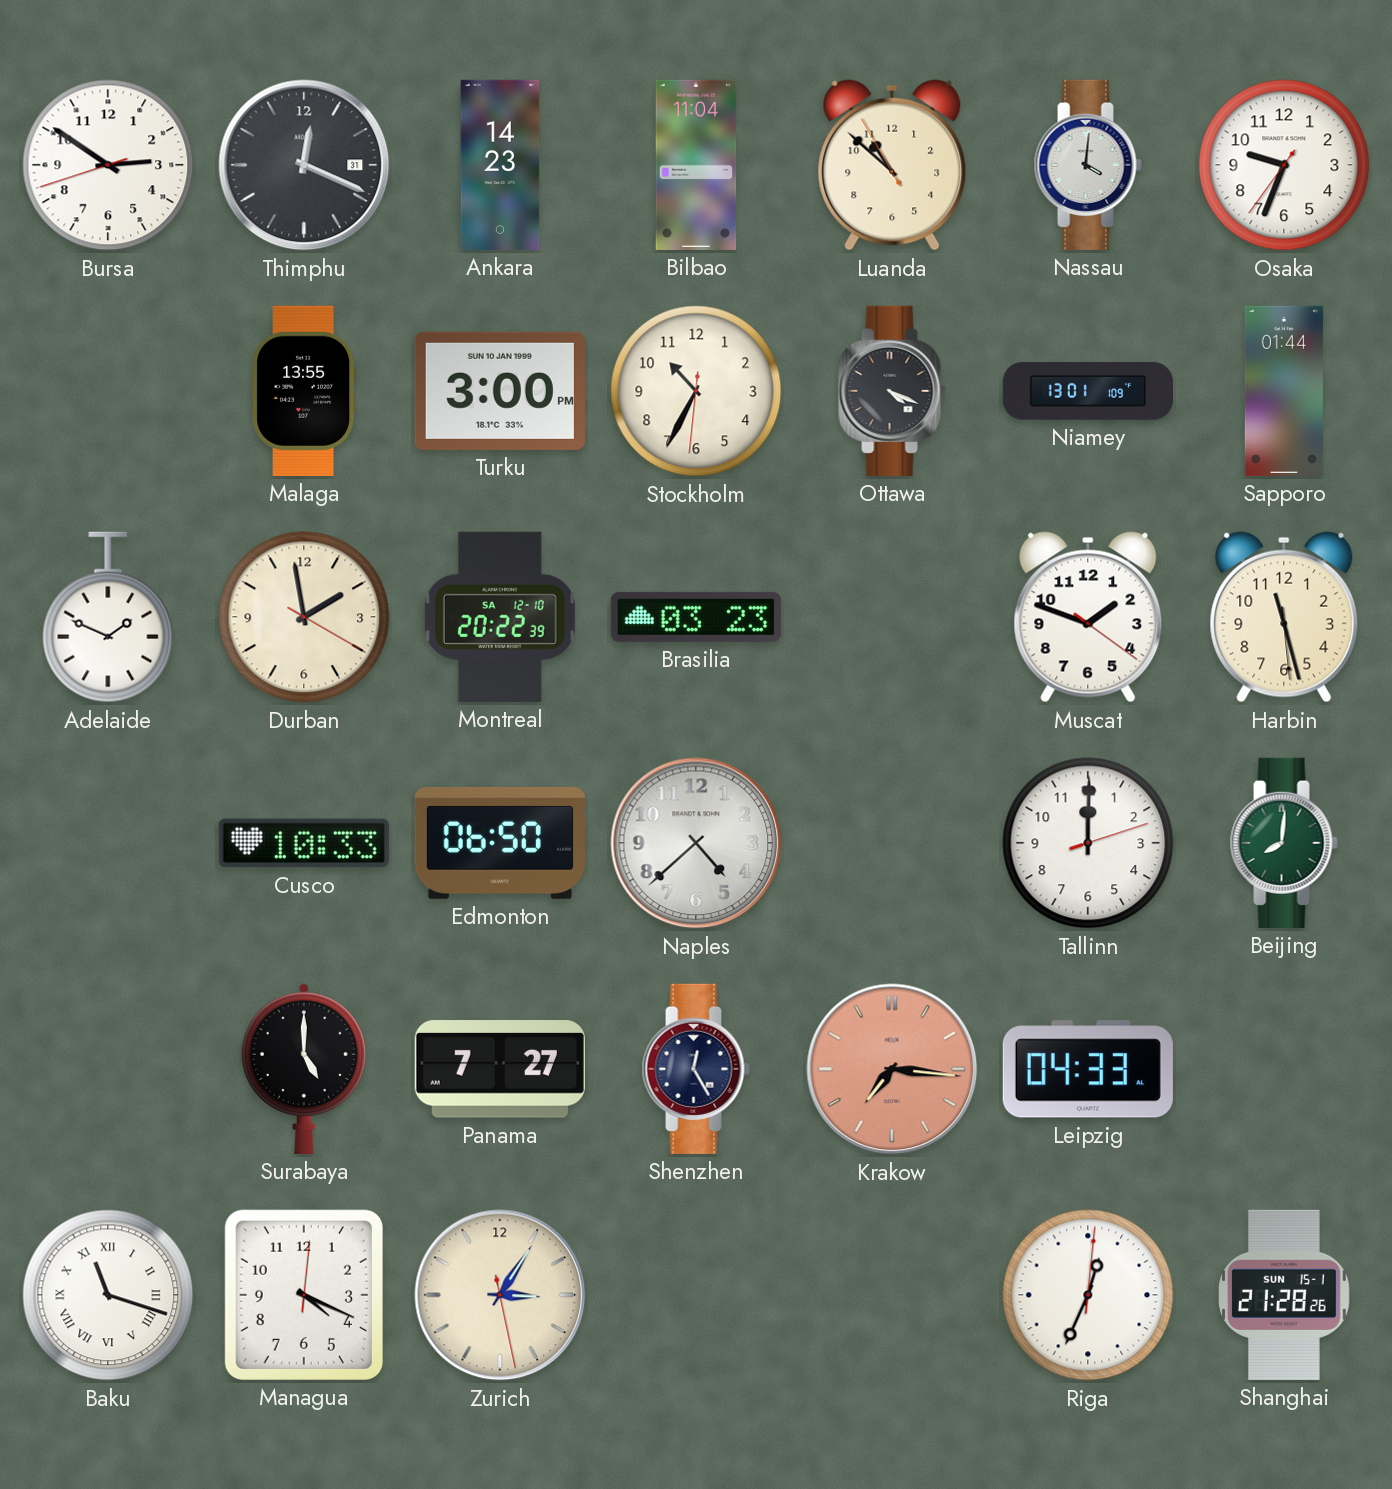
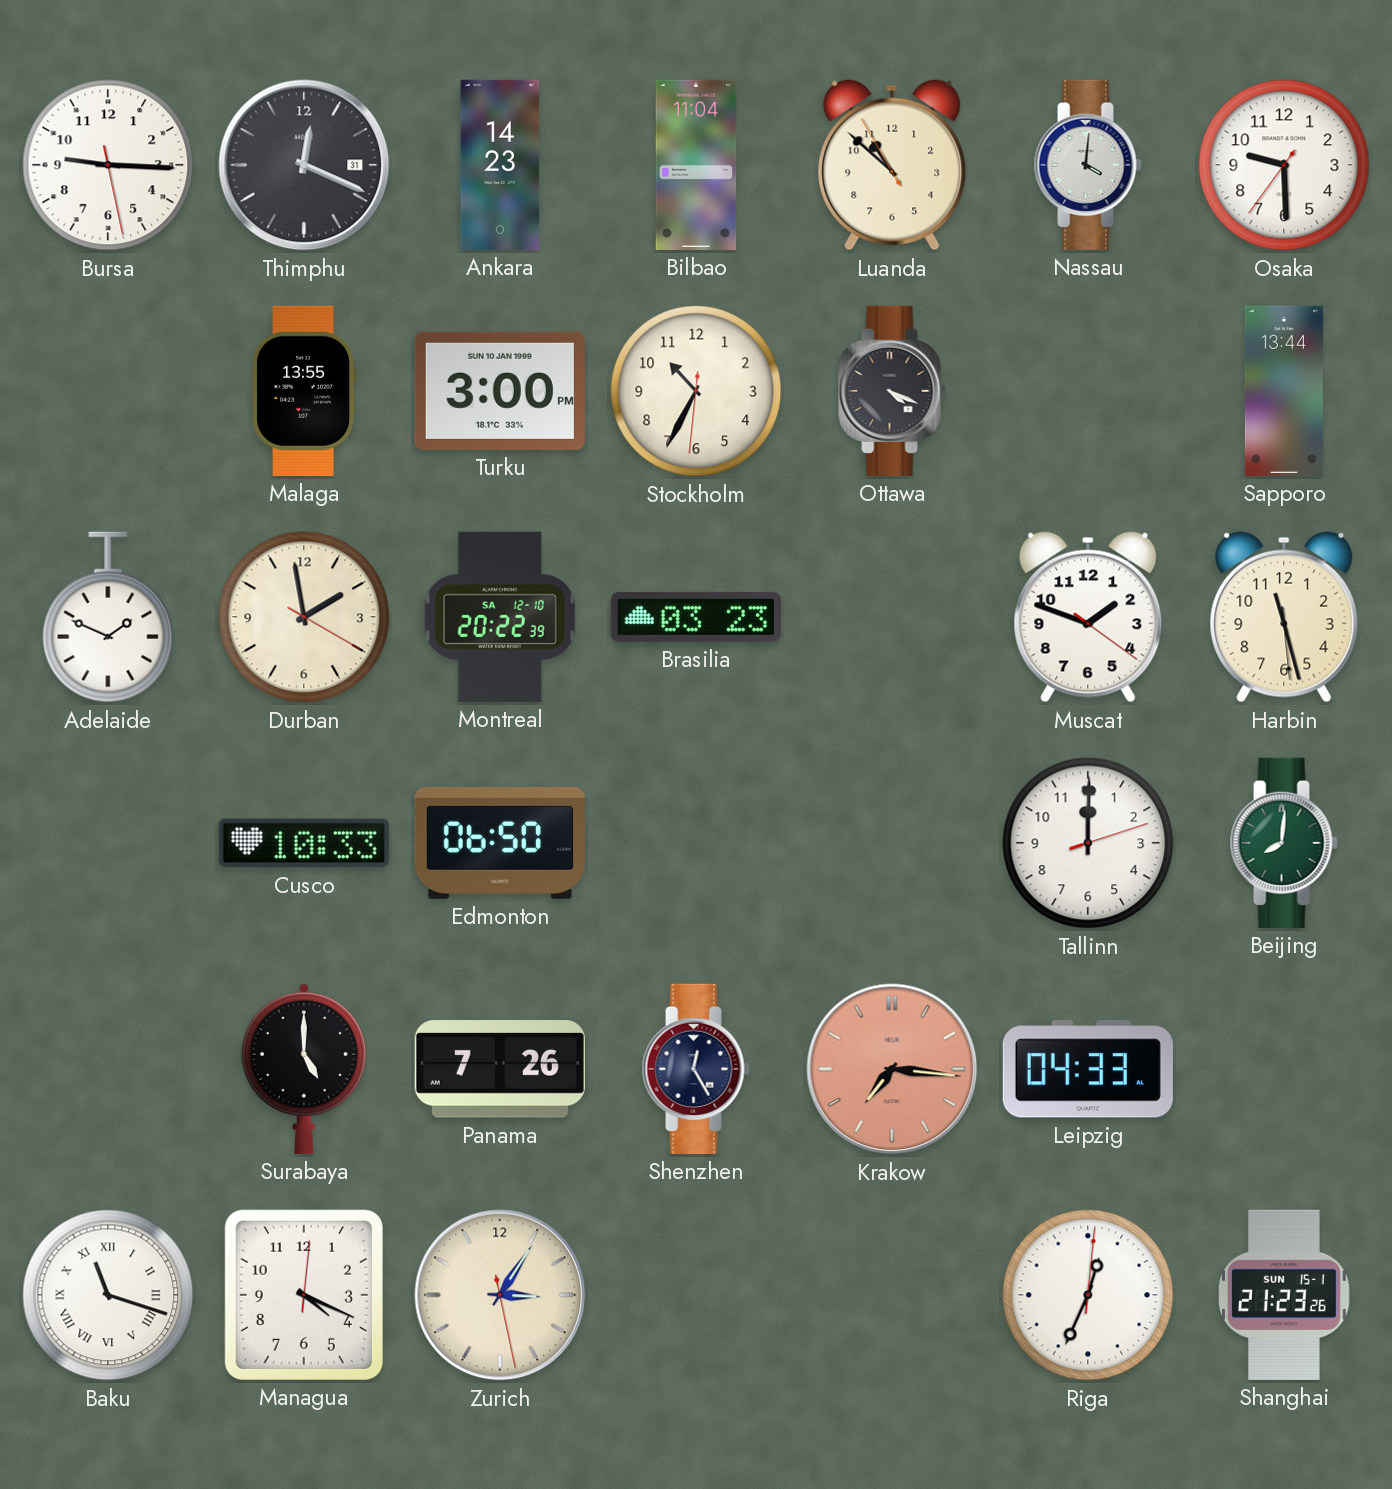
Bursa: 2:50 -> 9:15
Osaka: 9:33 -> 9:29
Niamey: 13:01 -> none
Sapporo: 01:44 -> 13:44
Naples: 4:38 -> none
Panama: 7:27 -> 7:26
Shanghai: 21:28 -> 21:23
